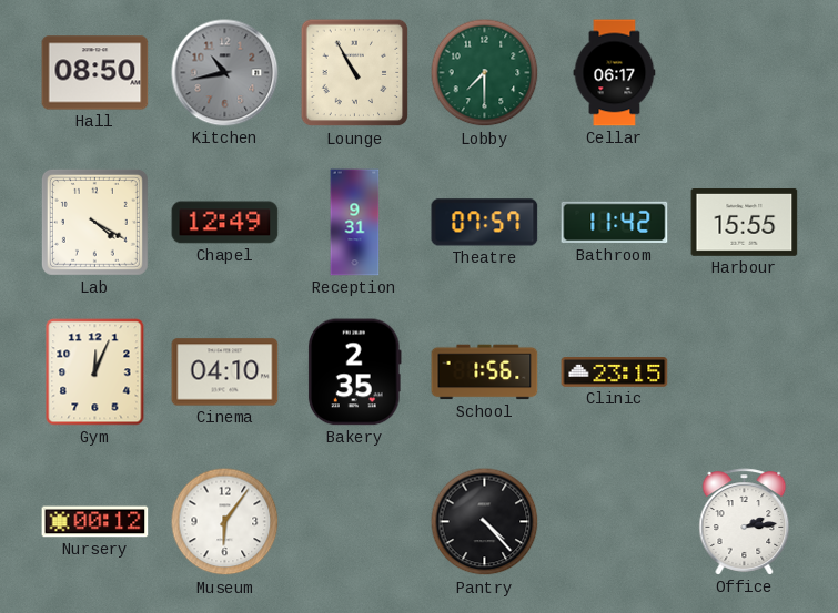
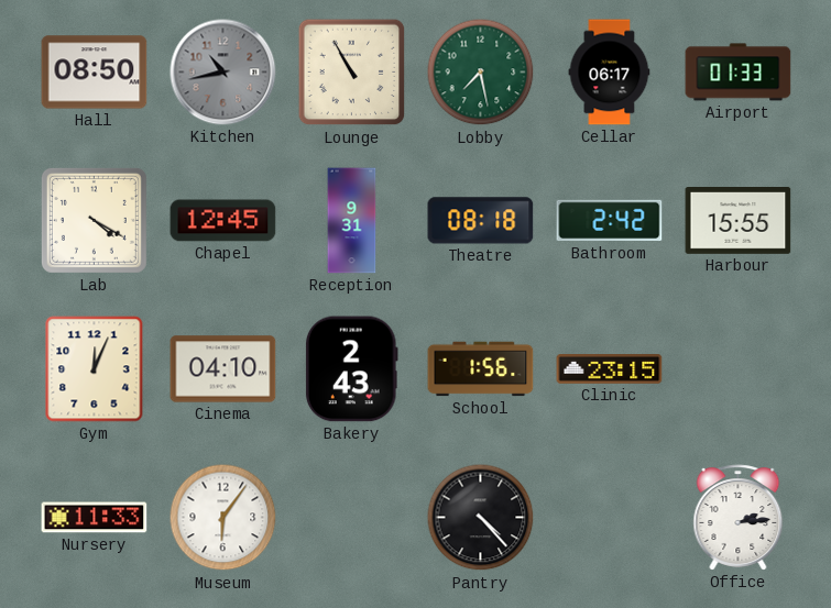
Lobby: 7:30 -> 7:28
Airport: none -> 01:33
Chapel: 12:49 -> 12:45
Theatre: 07:57 -> 08:18
Bathroom: 11:42 -> 2:42
Bakery: 2:35 -> 2:43
Nursery: 00:12 -> 11:33
